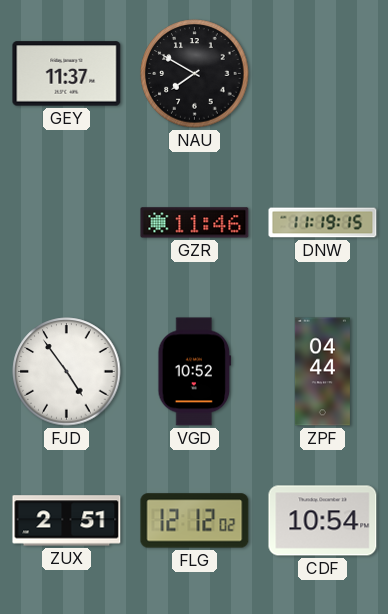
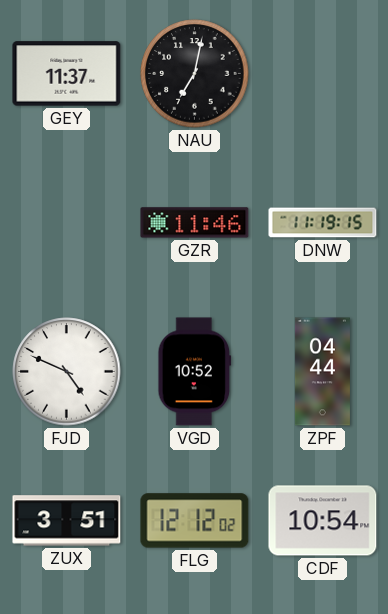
NAU: 7:50 -> 7:02
FJD: 4:54 -> 4:49
ZUX: 2:51 -> 3:51
